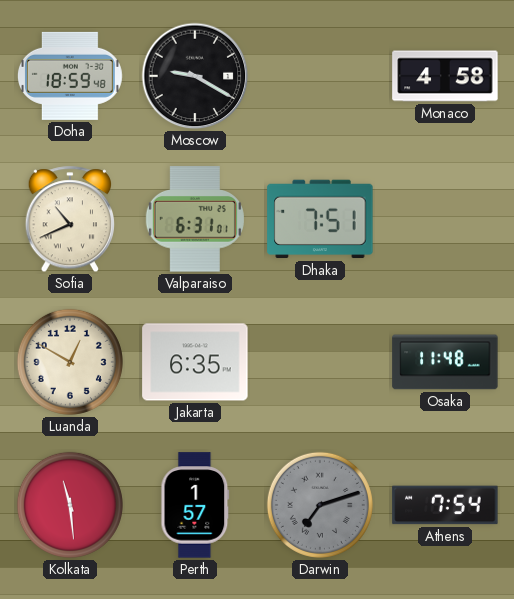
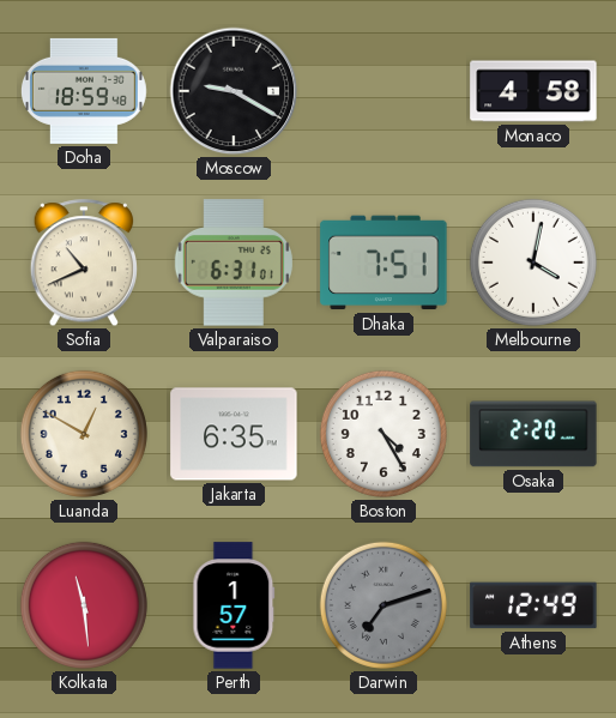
Melbourne: none -> 4:02
Boston: none -> 4:25
Osaka: 11:48 -> 2:20
Athens: 7:54 -> 12:49
